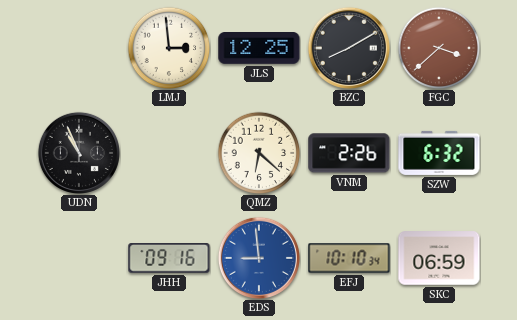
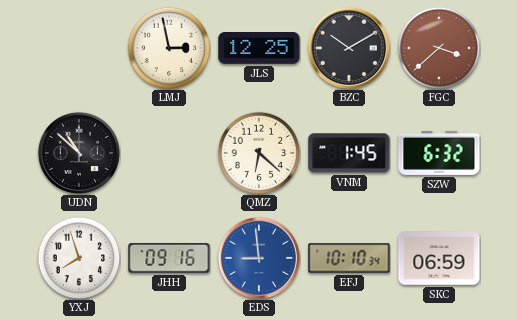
LMJ: 2:59 -> 2:58
BZC: 8:10 -> 10:10
UDN: 10:56 -> 10:52
VNM: 2:26 -> 1:45
YXJ: none -> 7:57
